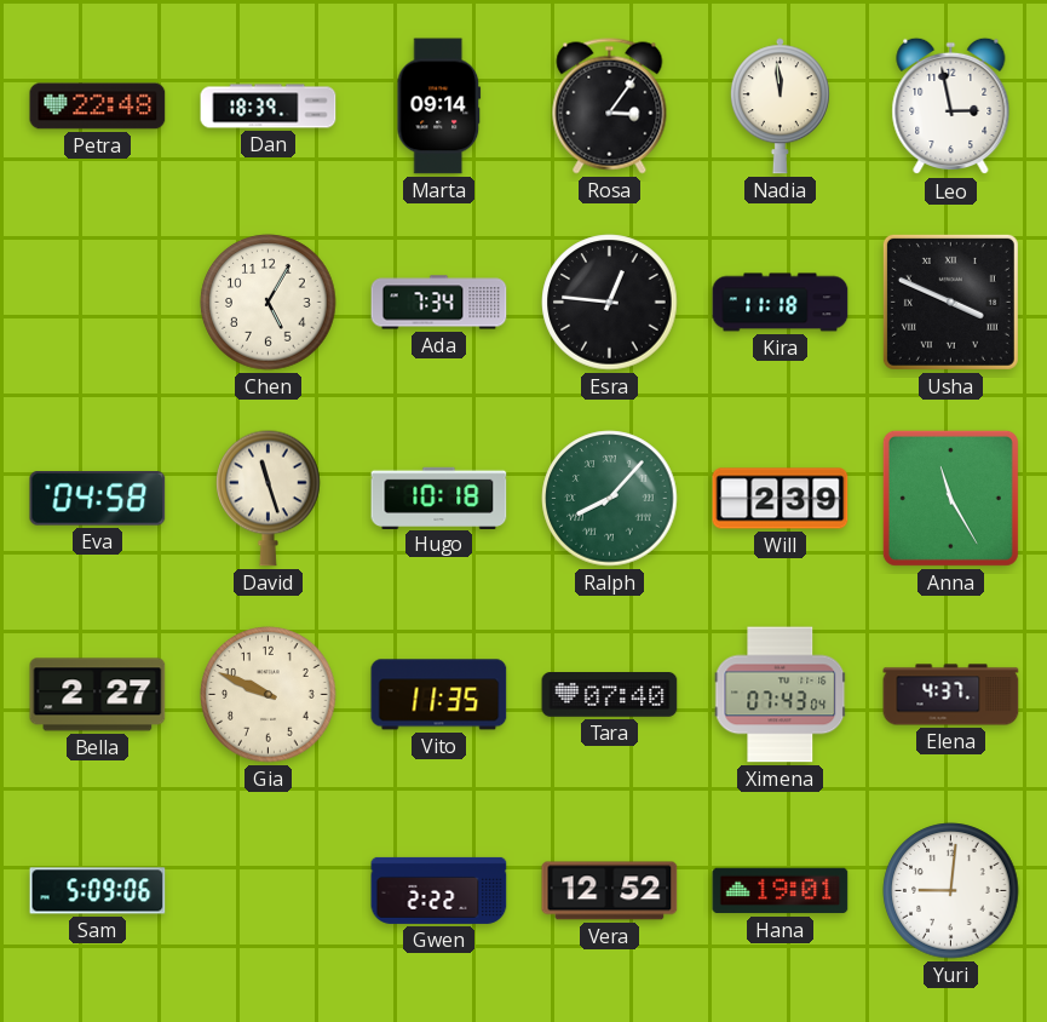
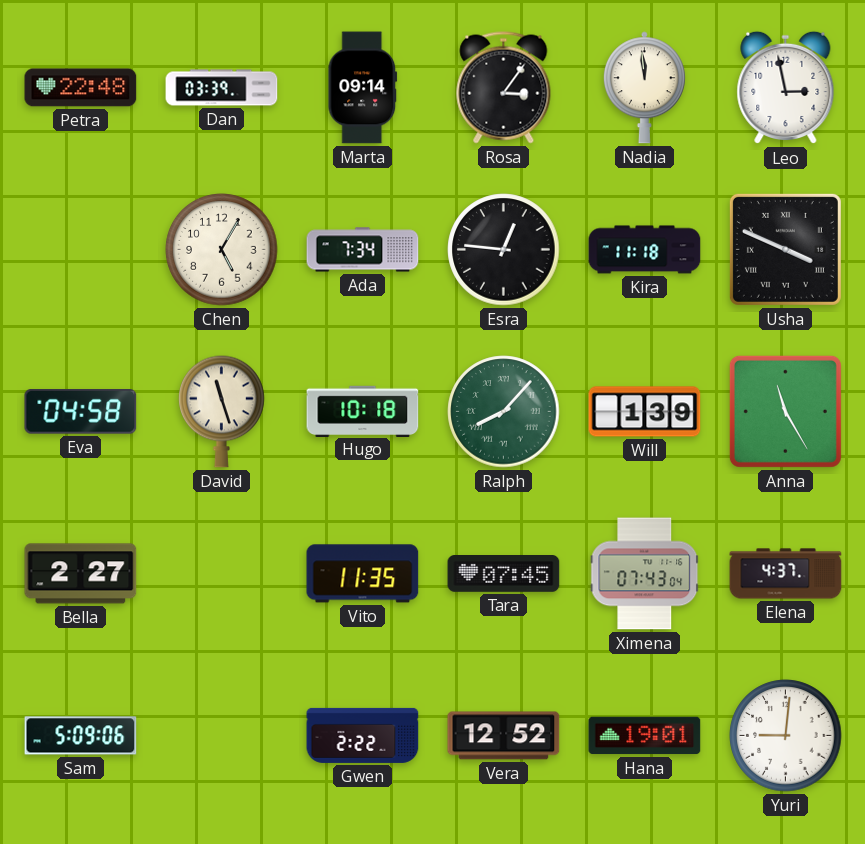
Dan: 18:39 -> 03:39
Will: 2:39 -> 1:39
Gia: 9:49 -> none
Tara: 07:40 -> 07:45
